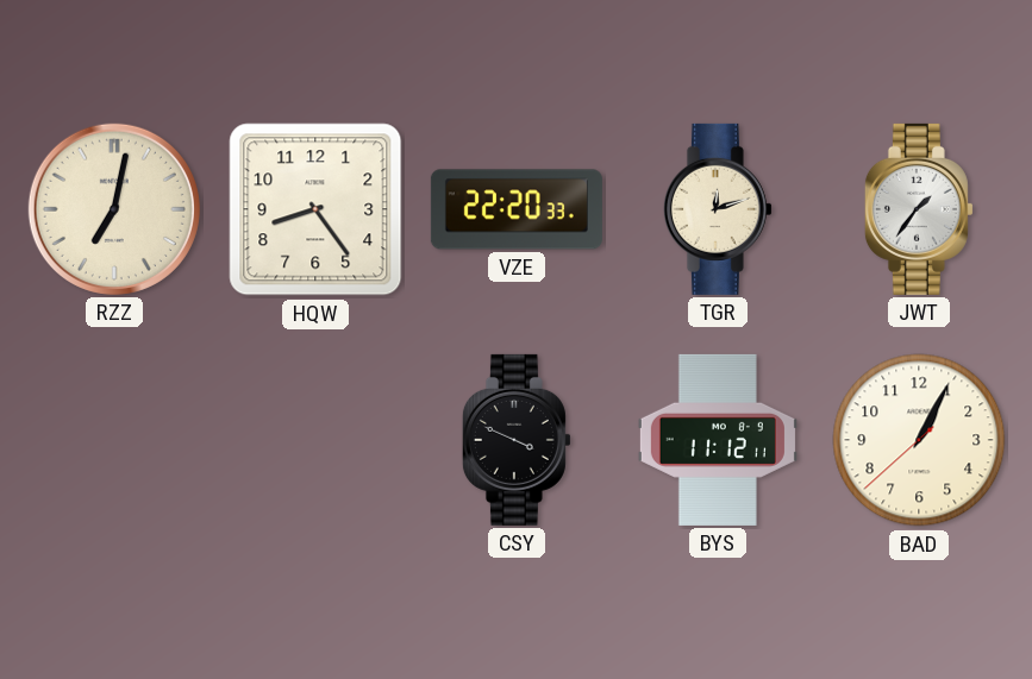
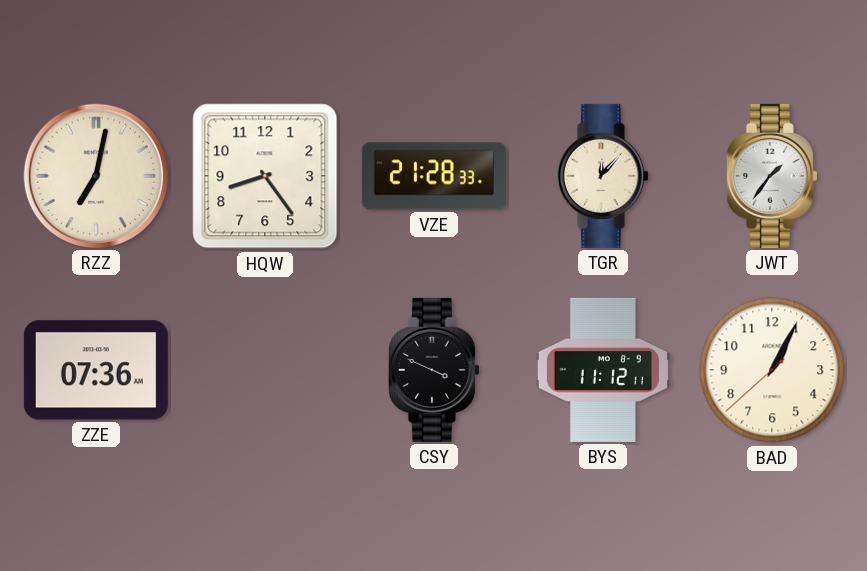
VZE: 22:20 -> 21:28
TGR: 12:12 -> 12:07
ZZE: none -> 07:36
